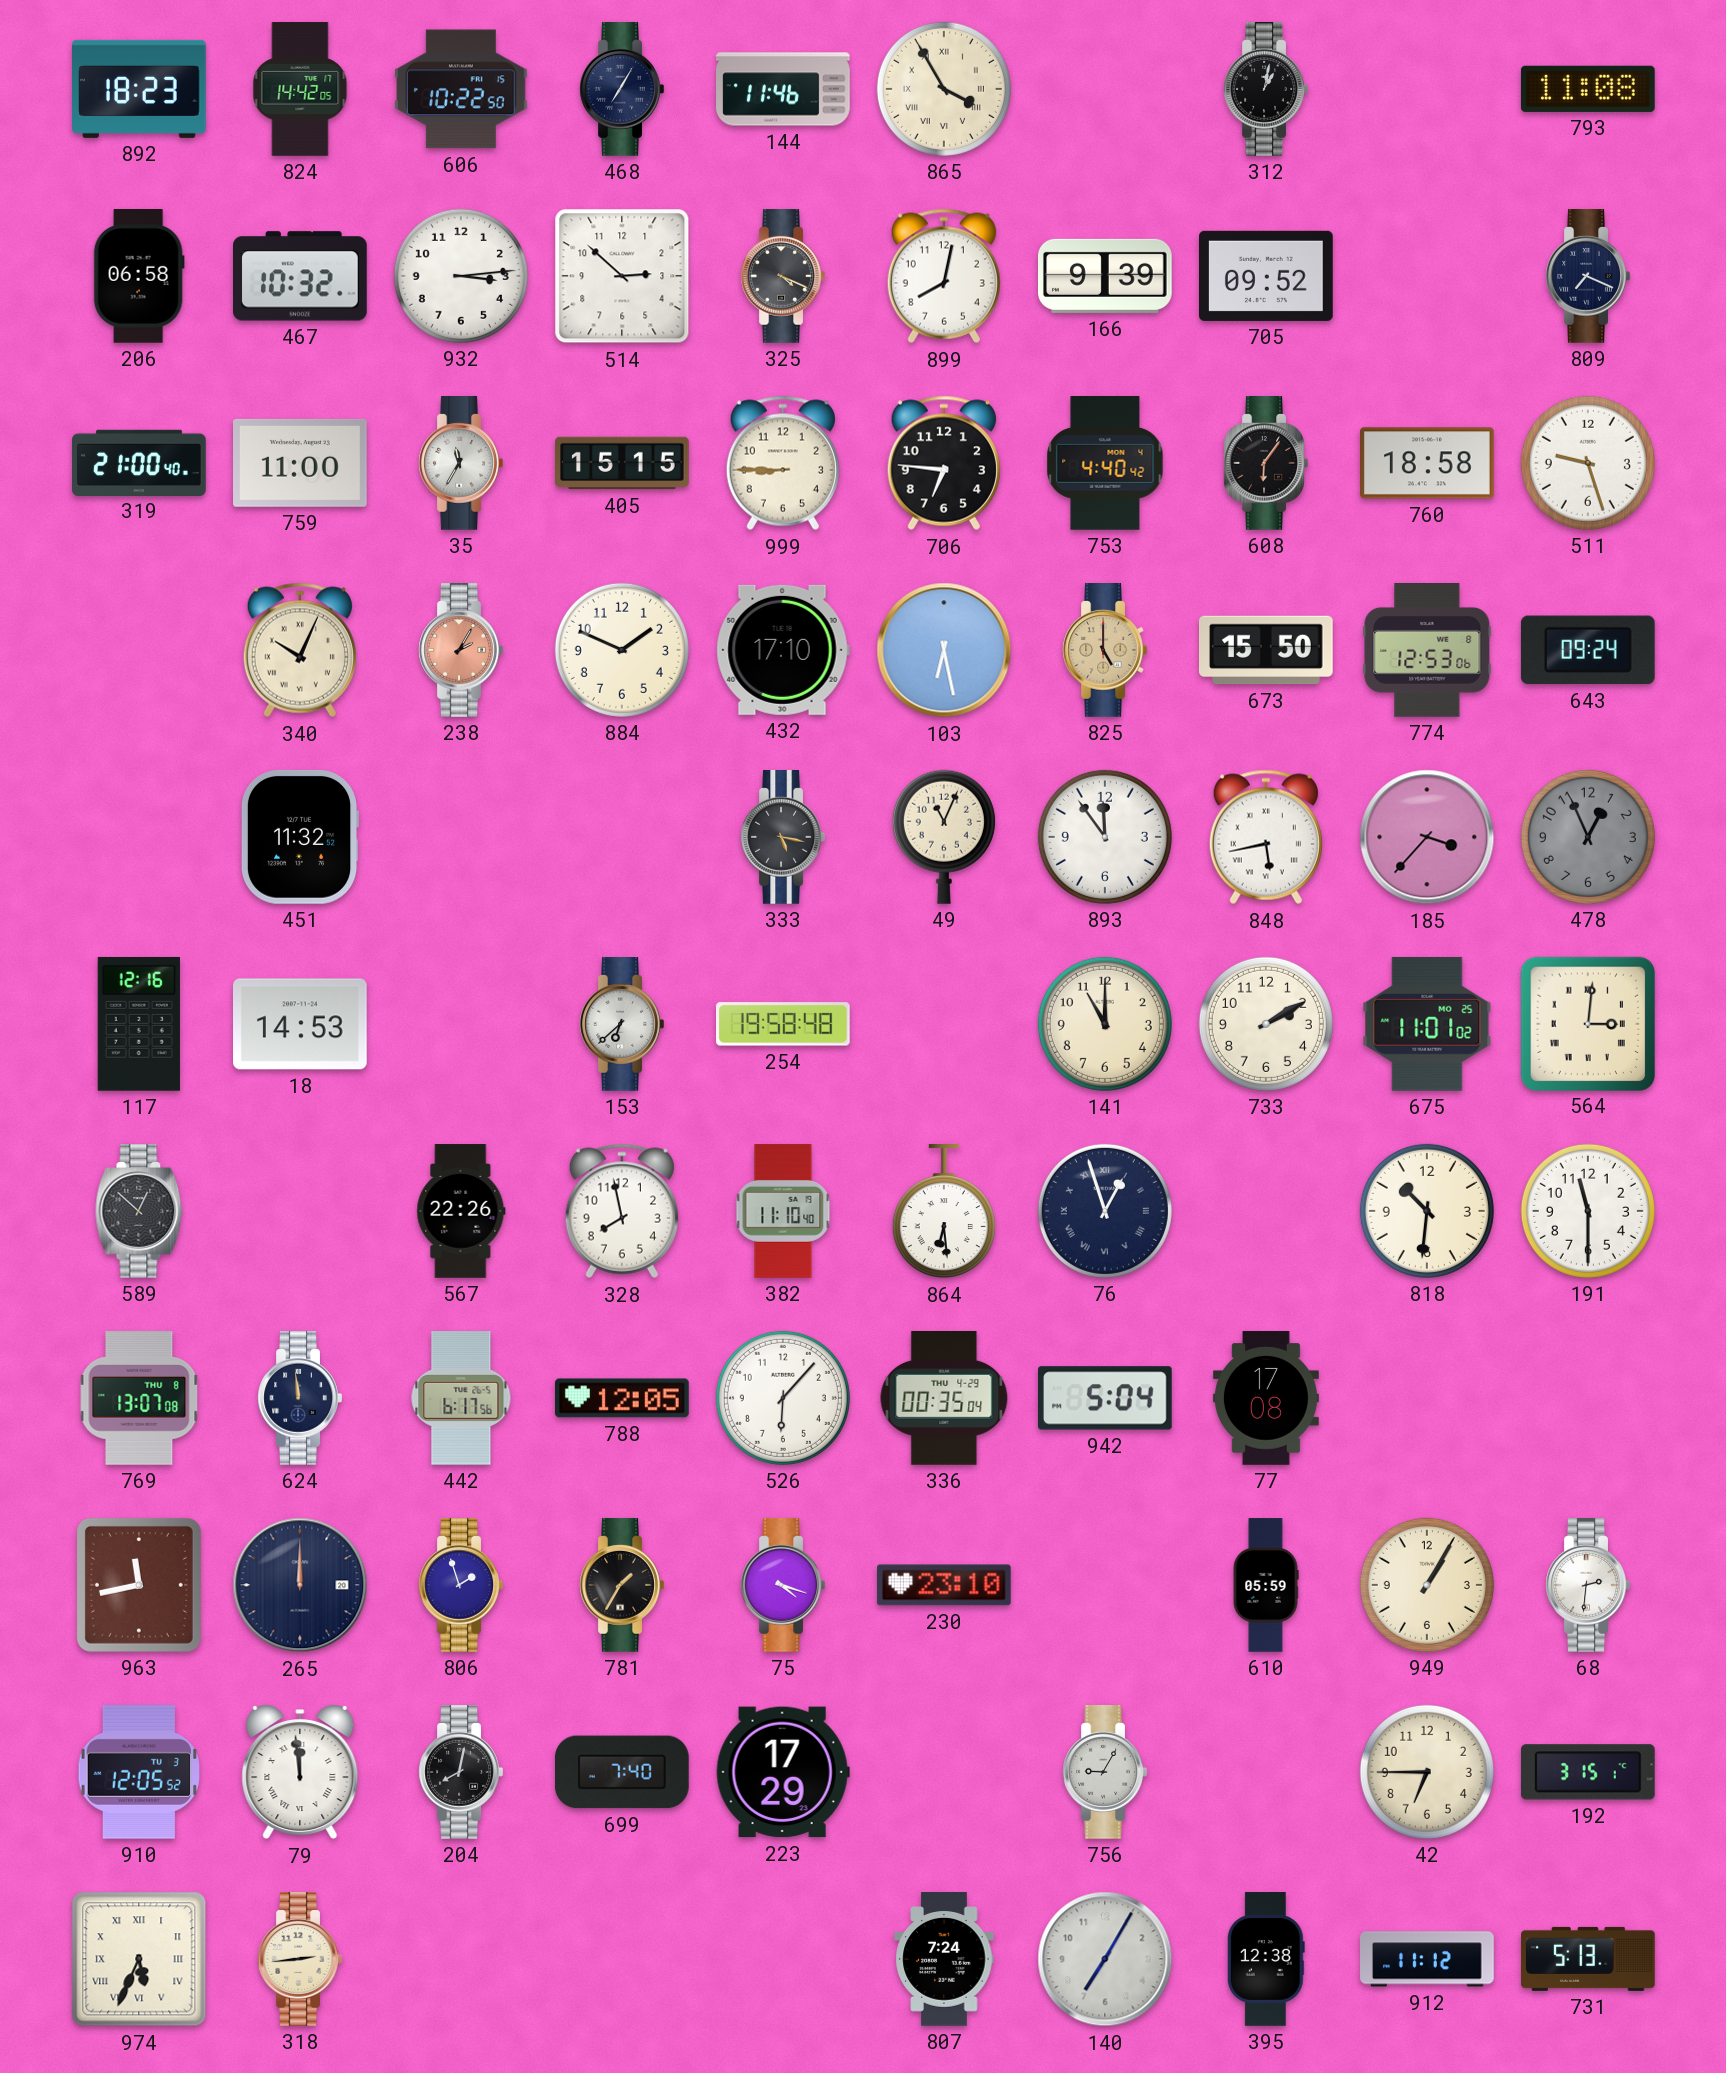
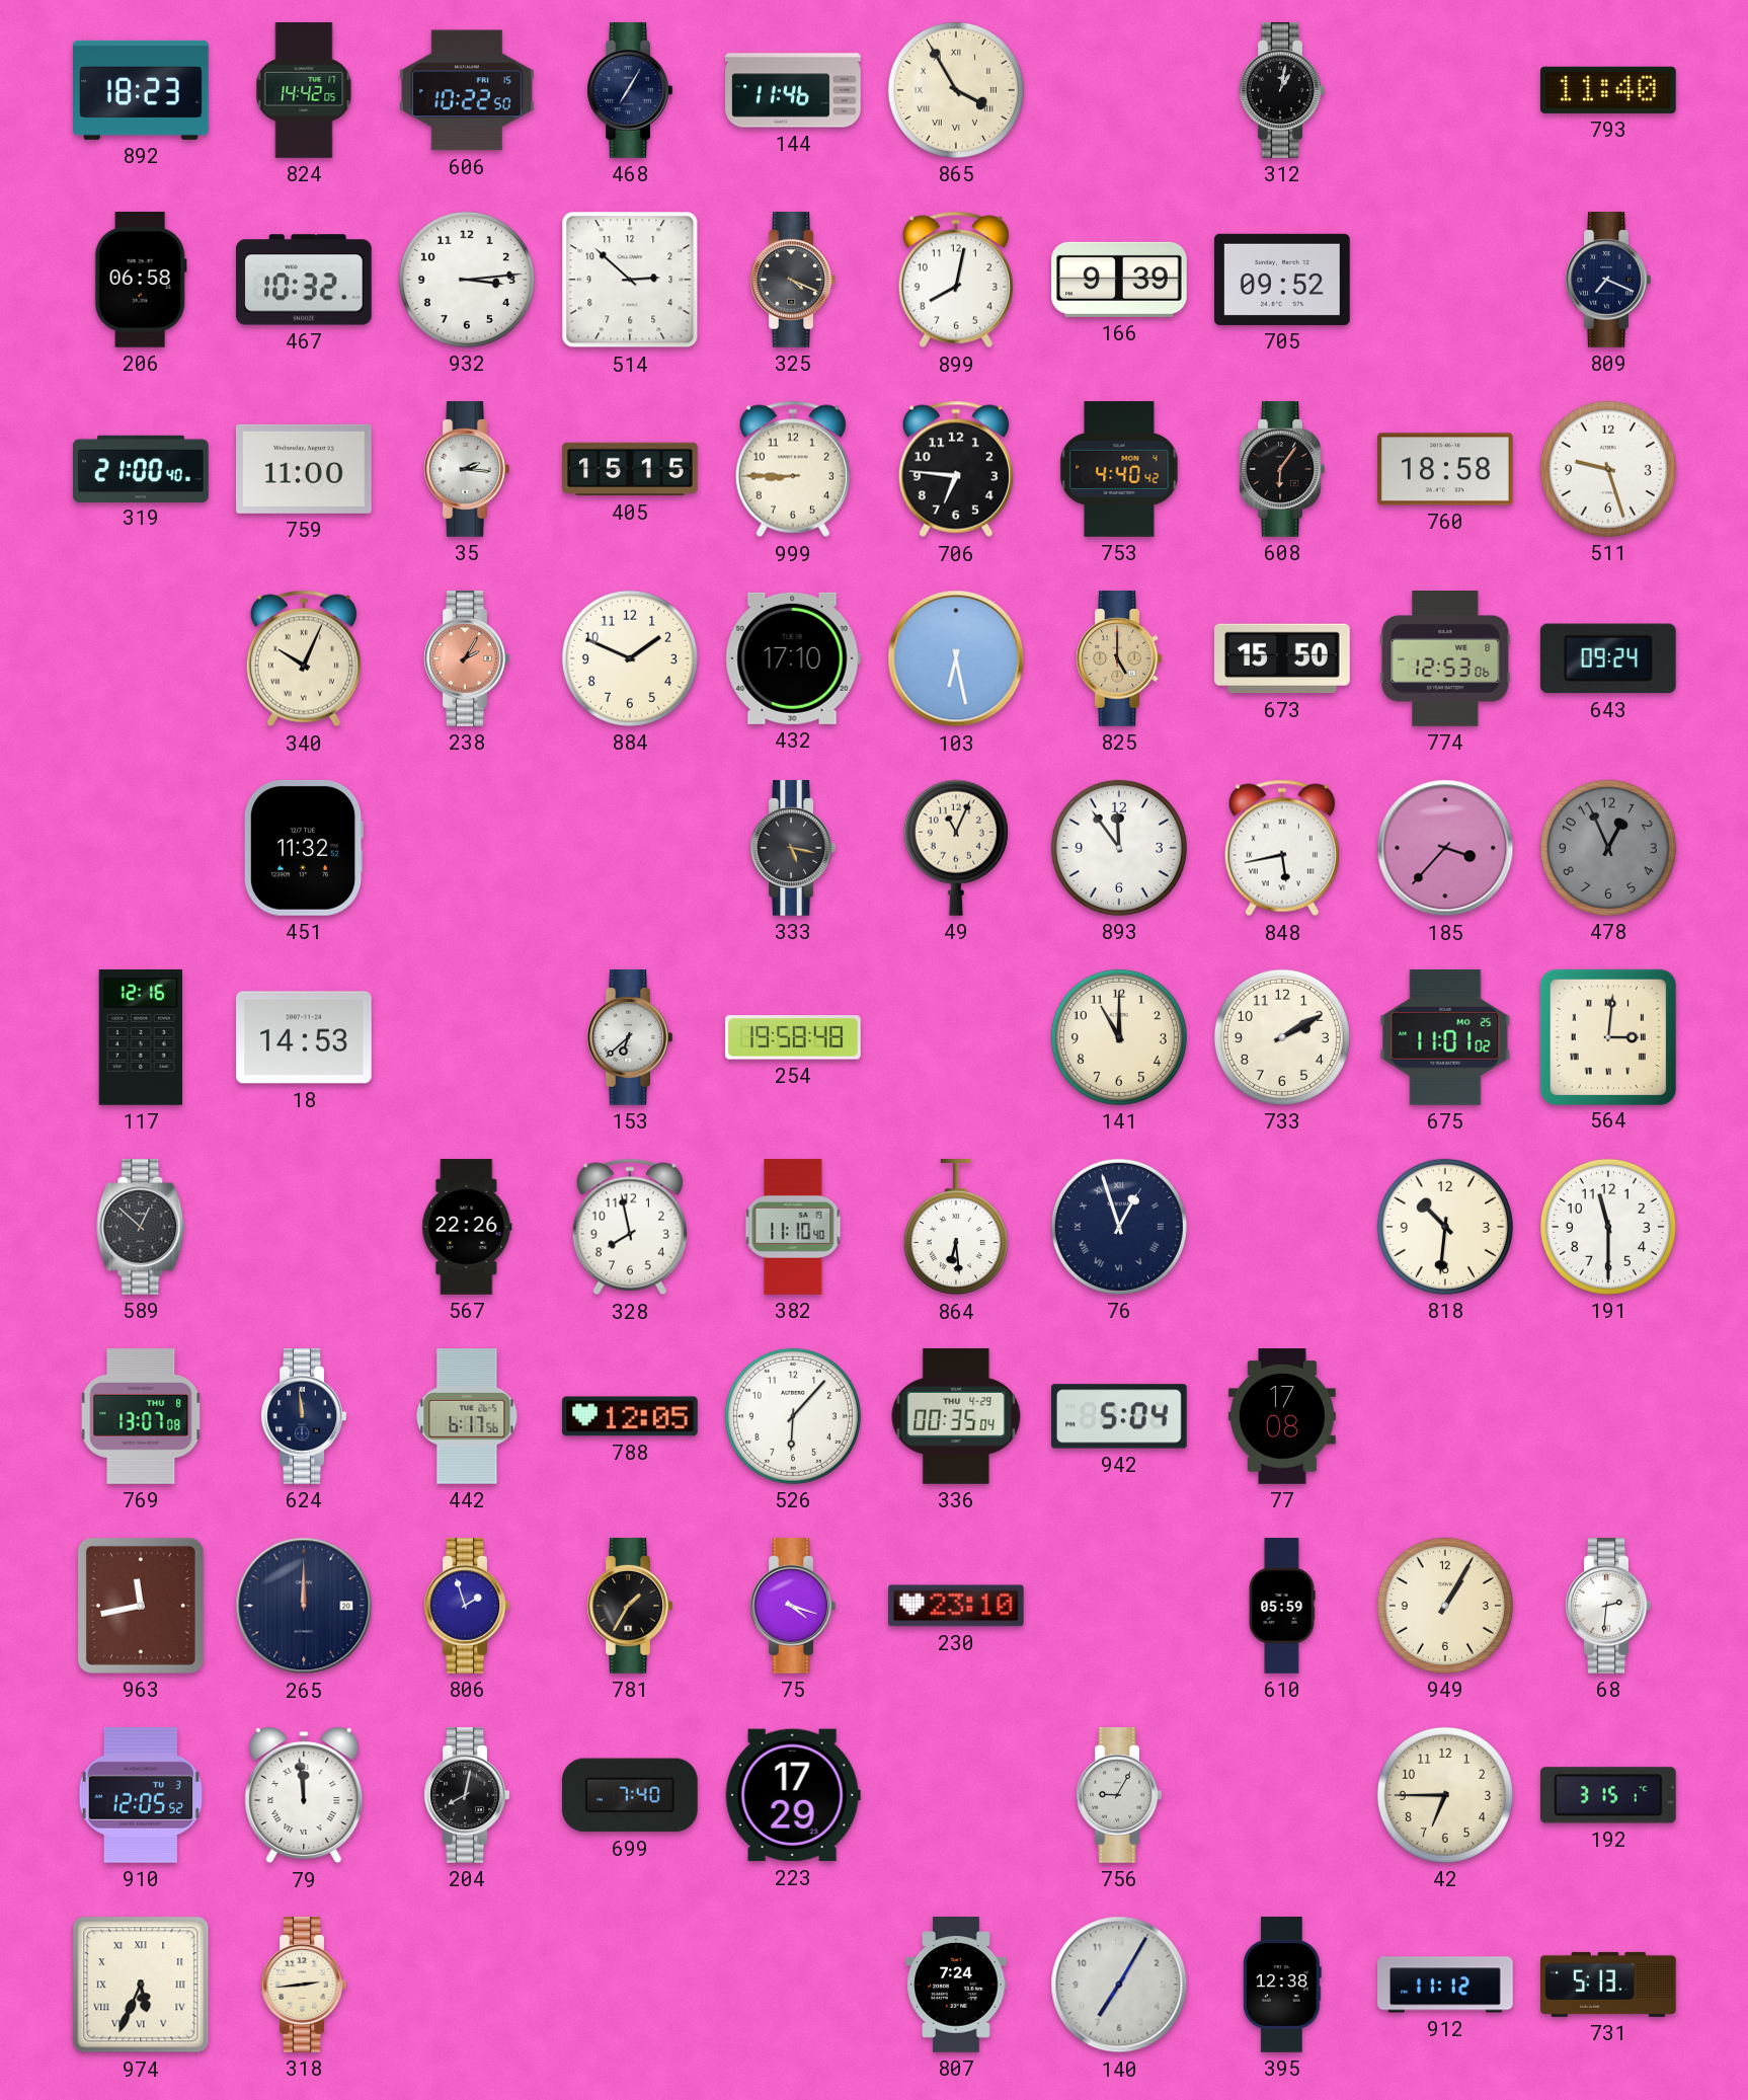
793: 11:08 -> 11:40
35: 11:35 -> 2:16
